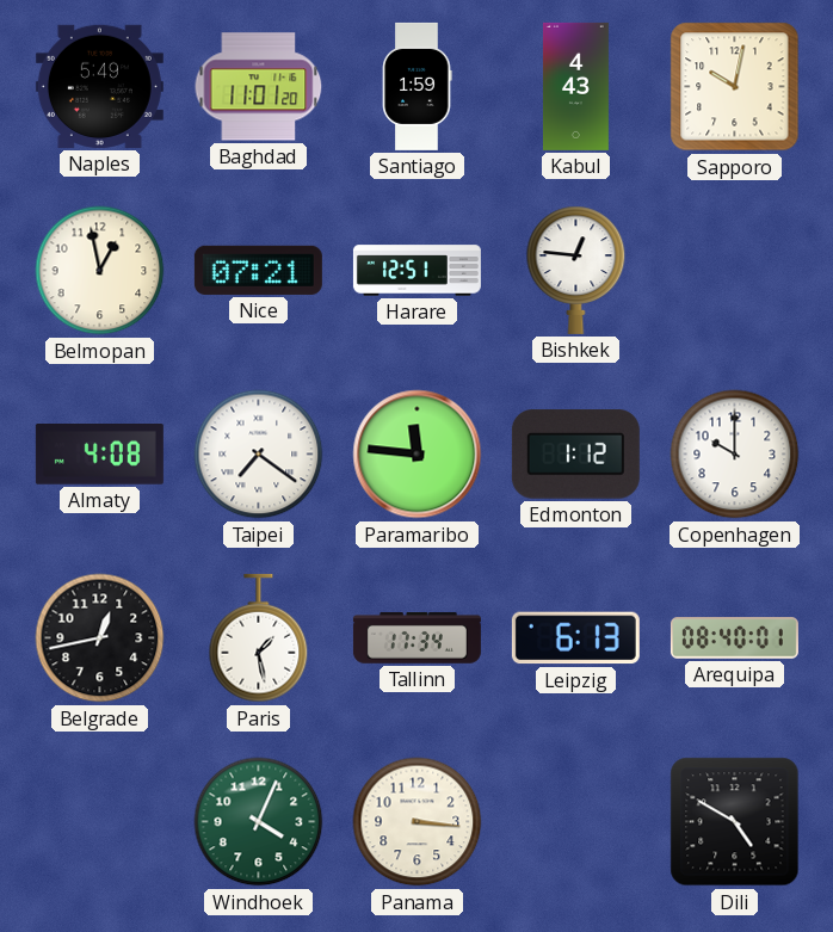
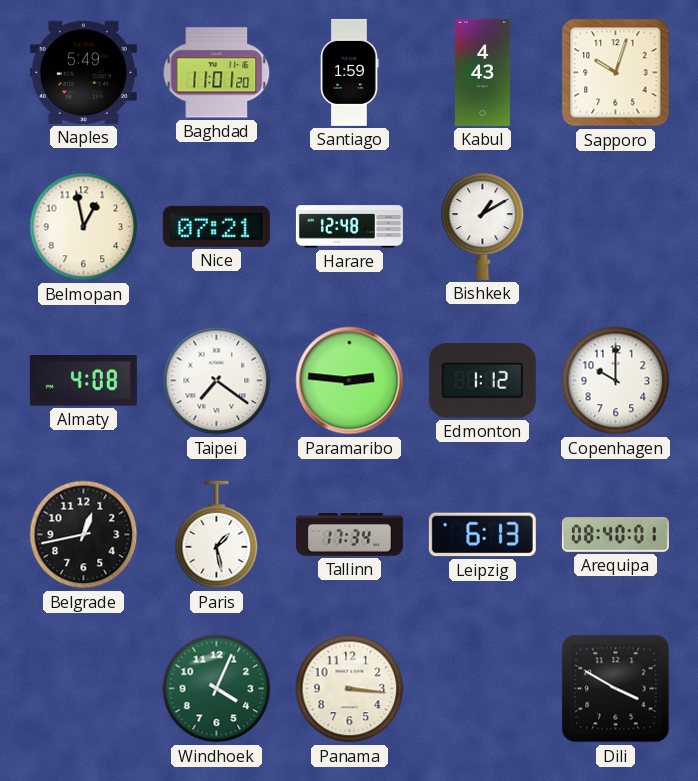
Sapporo: 10:02 -> 10:03
Harare: 12:51 -> 12:48
Bishkek: 12:46 -> 1:10
Paramaribo: 11:46 -> 2:46
Dili: 4:50 -> 3:50
